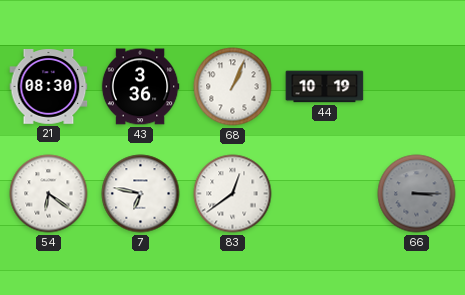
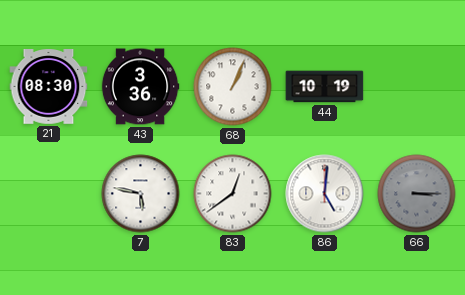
54: 6:21 -> none
7: 6:47 -> 5:47
86: none -> 5:01
